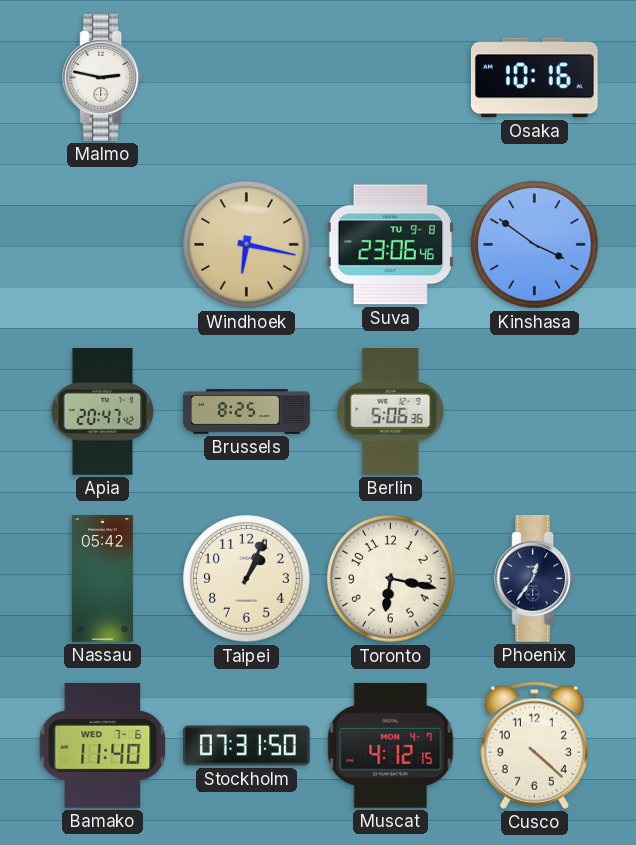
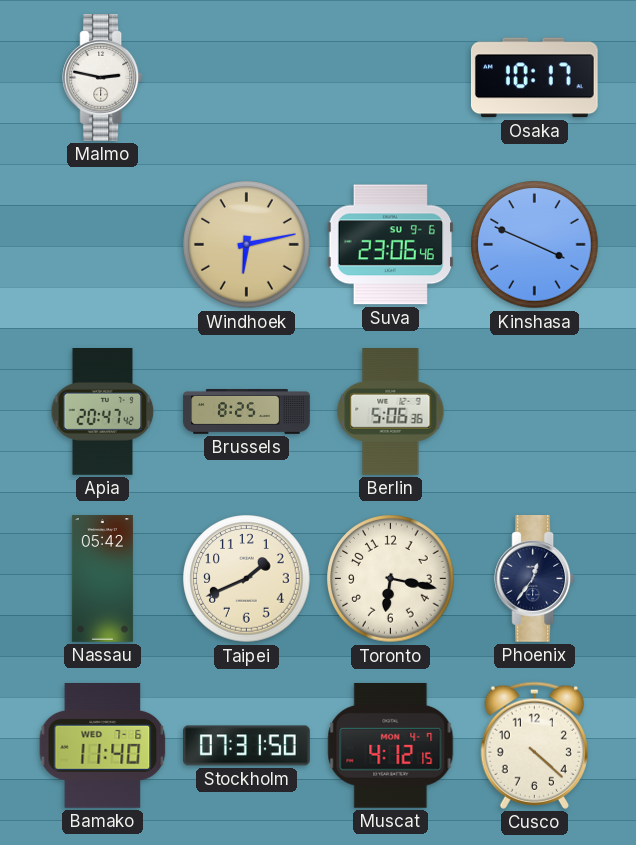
Osaka: 10:16 -> 10:17
Windhoek: 6:17 -> 6:13
Suva date: TU 9-8 -> SU 9-6
Kinshasa: 3:51 -> 3:49
Taipei: 1:04 -> 1:41
